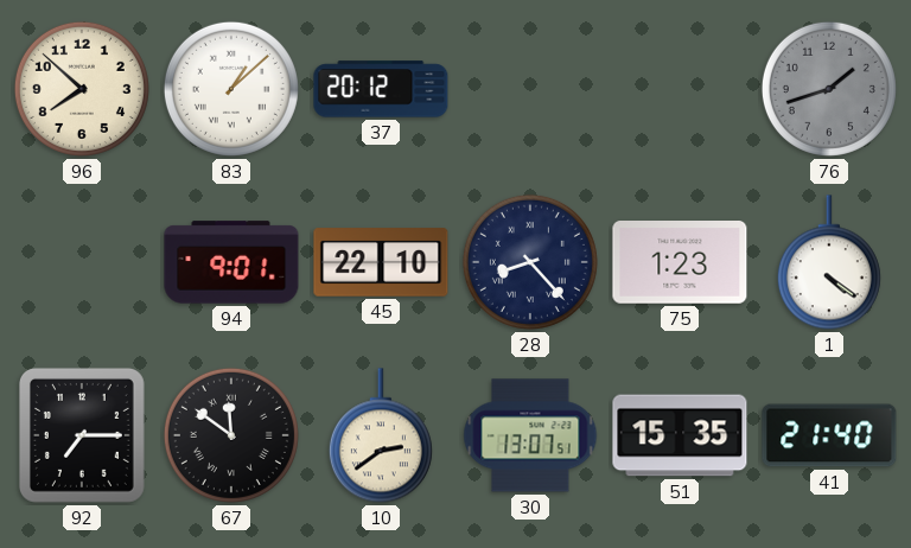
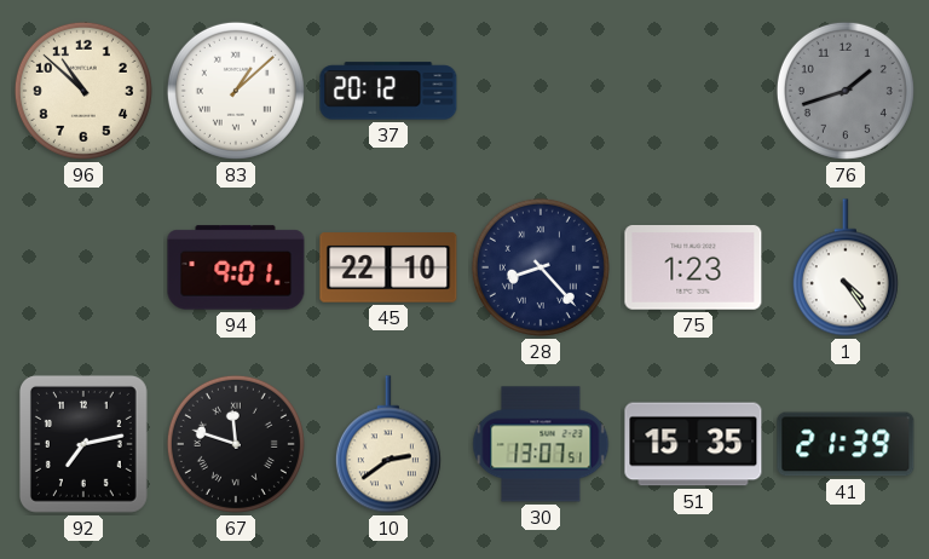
96: 7:52 -> 10:52
1: 4:21 -> 4:24
92: 7:15 -> 7:13
67: 11:51 -> 11:48
41: 21:40 -> 21:39
